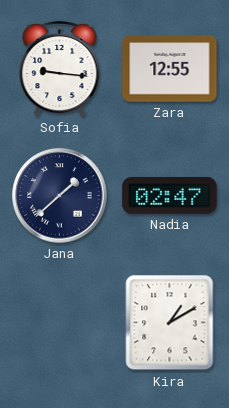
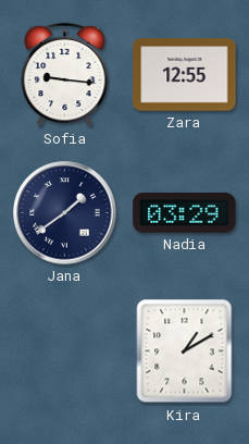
Jana: 1:38 -> 1:39
Nadia: 02:47 -> 03:29
